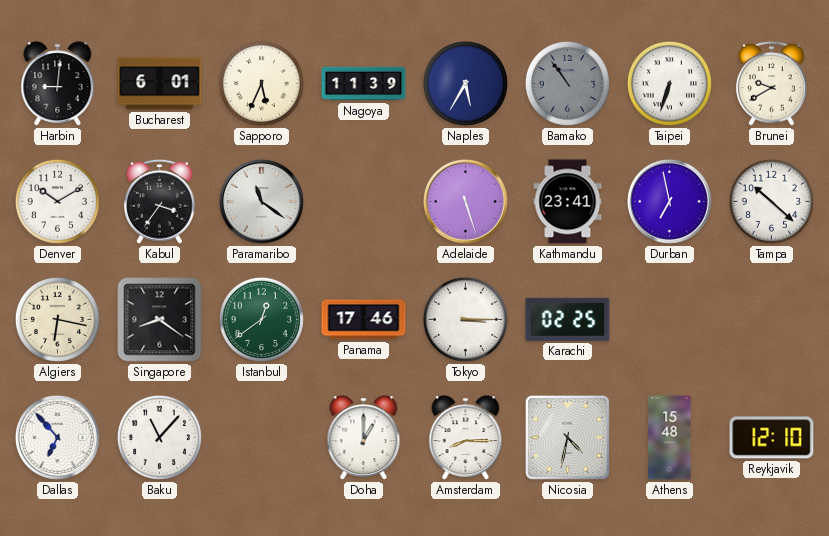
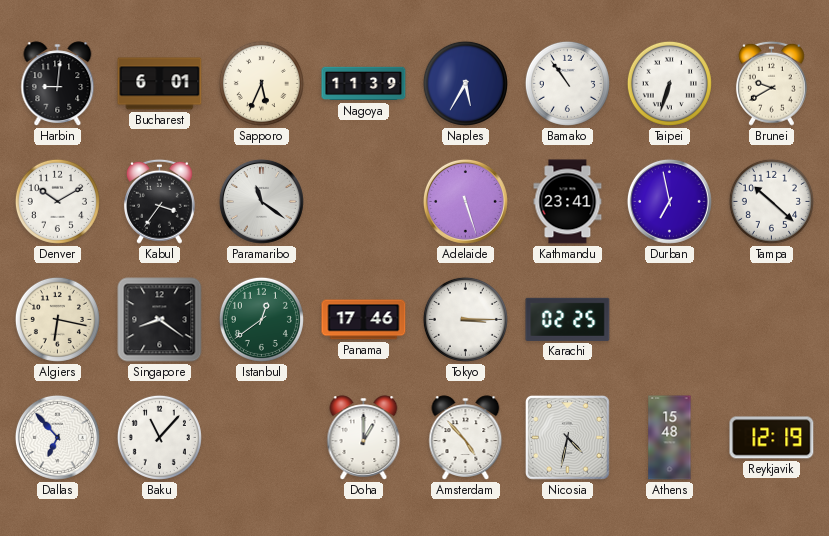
Bamako dial: grey -> white
Amsterdam: 8:15 -> 4:53
Reykjavik: 12:10 -> 12:19
